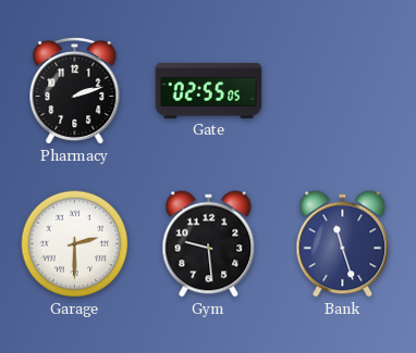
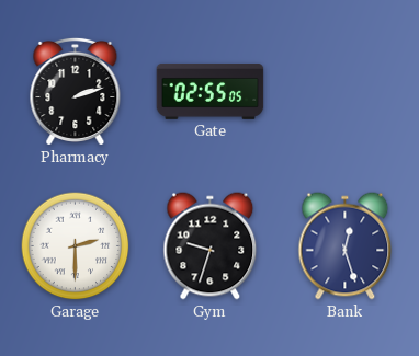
Gym: 9:29 -> 9:33
Bank: 11:27 -> 12:27
